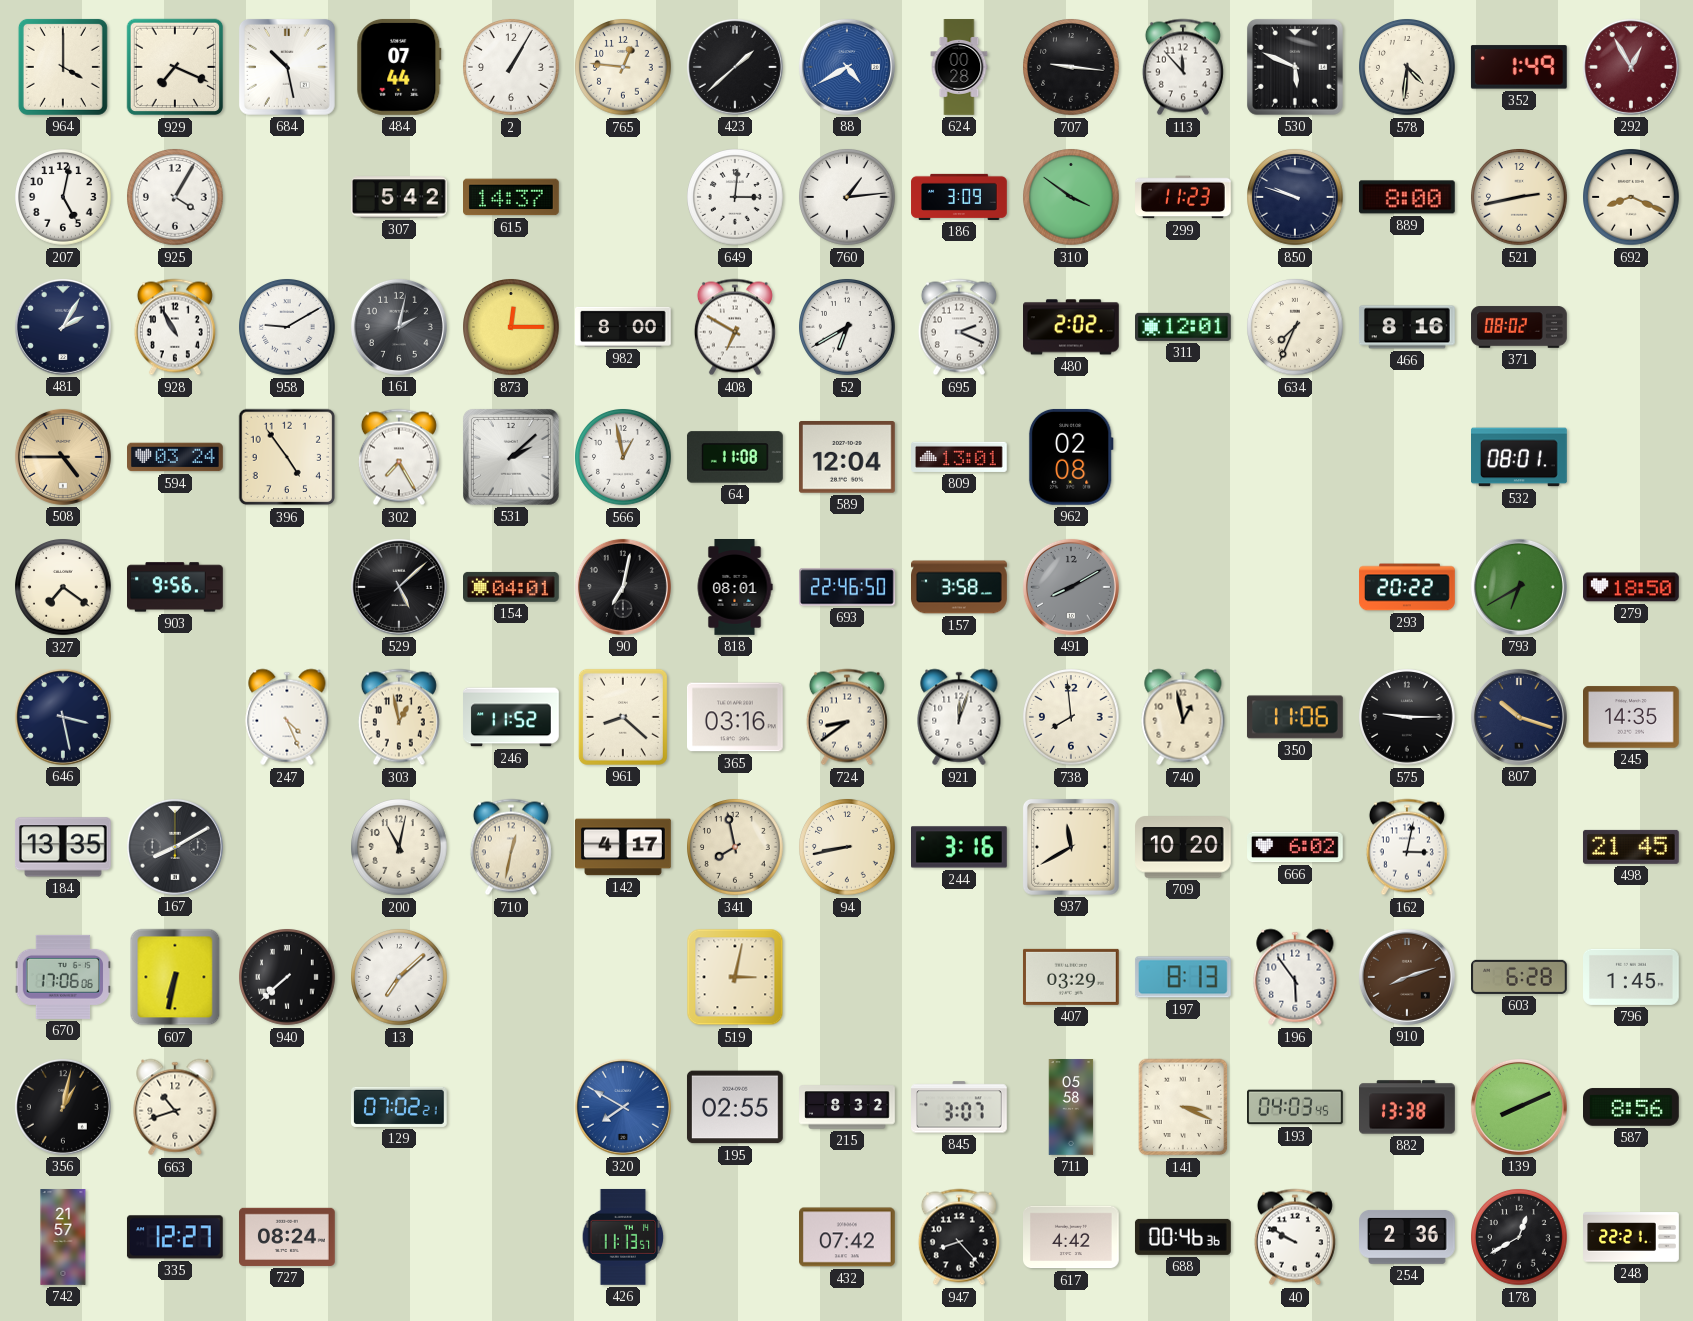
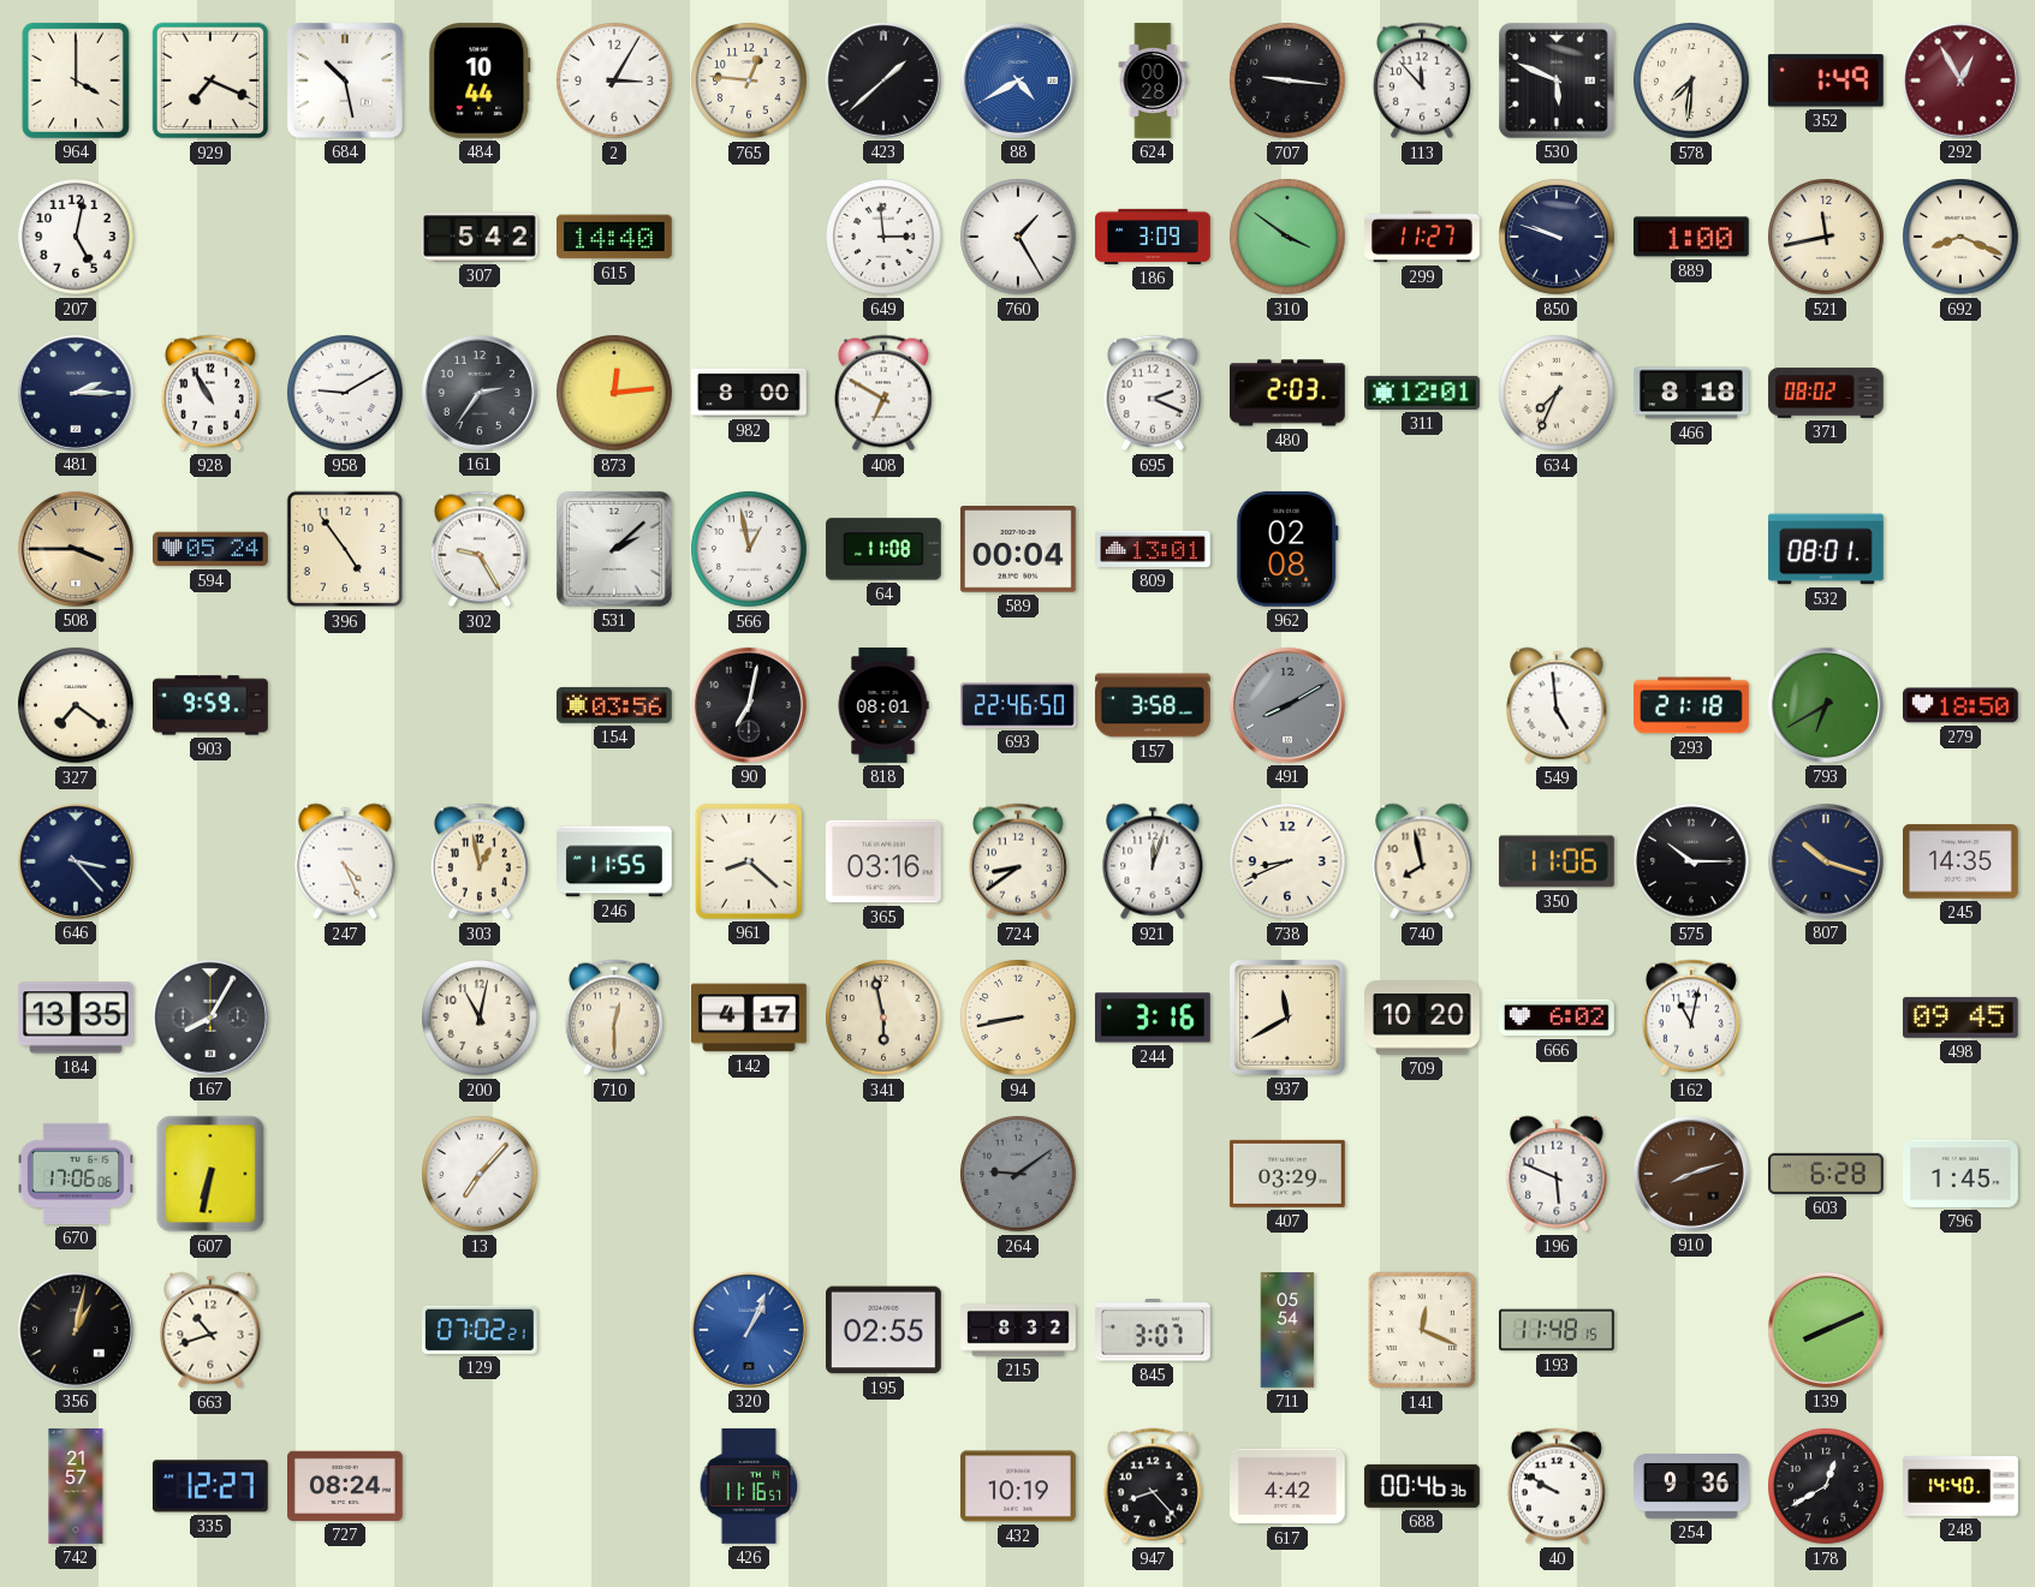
484: 07:44 -> 10:44
2: 1:05 -> 3:05
578: 4:31 -> 7:31
925: 4:05 -> none
615: 14:37 -> 14:40
649: 3:01 -> 2:59
760: 1:14 -> 1:25
299: 11:23 -> 11:27
889: 8:00 -> 1:00
521: 2:43 -> 11:43
481: 2:05 -> 2:15
161: 2:02 -> 2:36
873: 12:15 -> 12:14
52: 6:40 -> none
480: 2:02 -> 2:03
466: 8:16 -> 8:18
508: 4:45 -> 3:45
594: 03:24 -> 05:24
302: 7:25 -> 9:25
589: 12:04 -> 00:04
903: 9:56 -> 9:59
529: 5:08 -> none
154: 04:01 -> 03:56
549: none -> 4:59
293: 20:22 -> 21:18
646: 3:28 -> 3:23
246: 11:52 -> 11:55
738: 7:59 -> 8:41
740: 12:58 -> 7:58
575: 9:15 -> 10:15
167: 8:10 -> 8:05
710: 12:32 -> 12:30
341: 7:58 -> 5:58
162: 3:02 -> 11:02
498: 21:45 -> 09:45
940: 7:38 -> none
13: 7:08 -> 7:07
519: 3:02 -> none
264: none -> 9:09
197: 8:13 -> none
196: 5:54 -> 5:49
320: 7:50 -> 1:04
711: 05:58 -> 05:54
141: 3:19 -> 12:19
193: 04:03 -> 11:48
882: 13:38 -> none
587: 8:56 -> none
426: 11:13 -> 11:16
432: 07:42 -> 10:19
254: 2:36 -> 9:36
248: 22:21 -> 14:40
